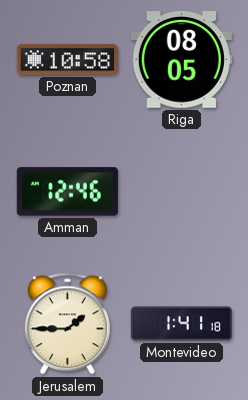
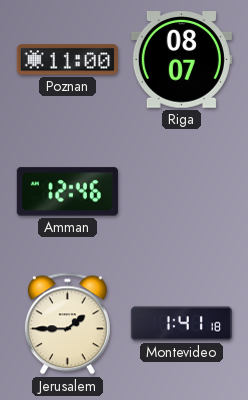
Poznan: 10:58 -> 11:00
Riga: 08:05 -> 08:07
